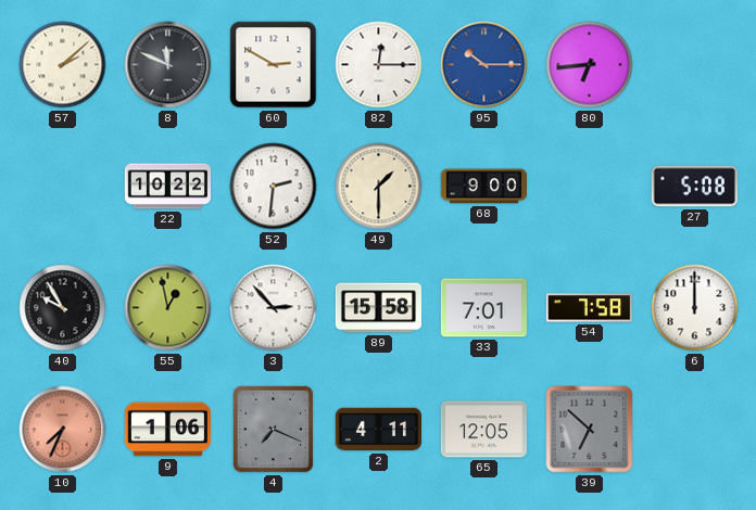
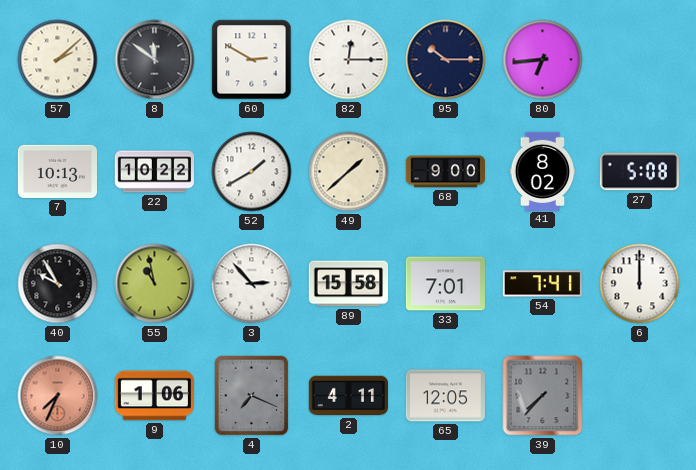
8: 11:49 -> 11:51
95 dial: blue -> navy
7: none -> 10:13
52: 2:31 -> 1:40
49: 1:30 -> 1:38
41: none -> 8:02
55: 12:58 -> 10:58
54: 7:58 -> 7:41
39: 6:52 -> 7:37
